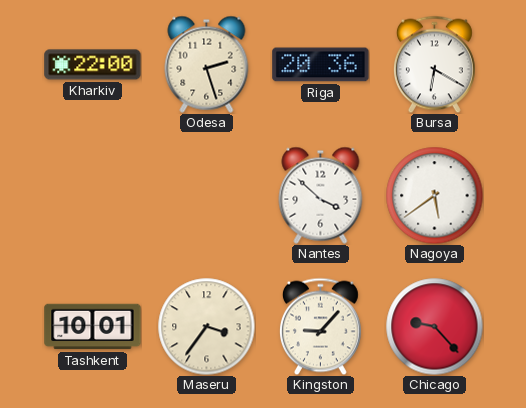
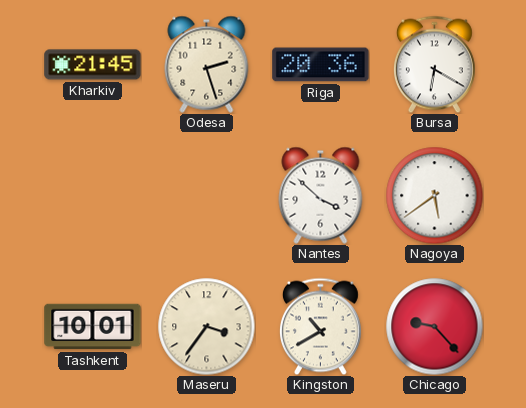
Kharkiv: 22:00 -> 21:45
Kingston: 9:07 -> 10:40
